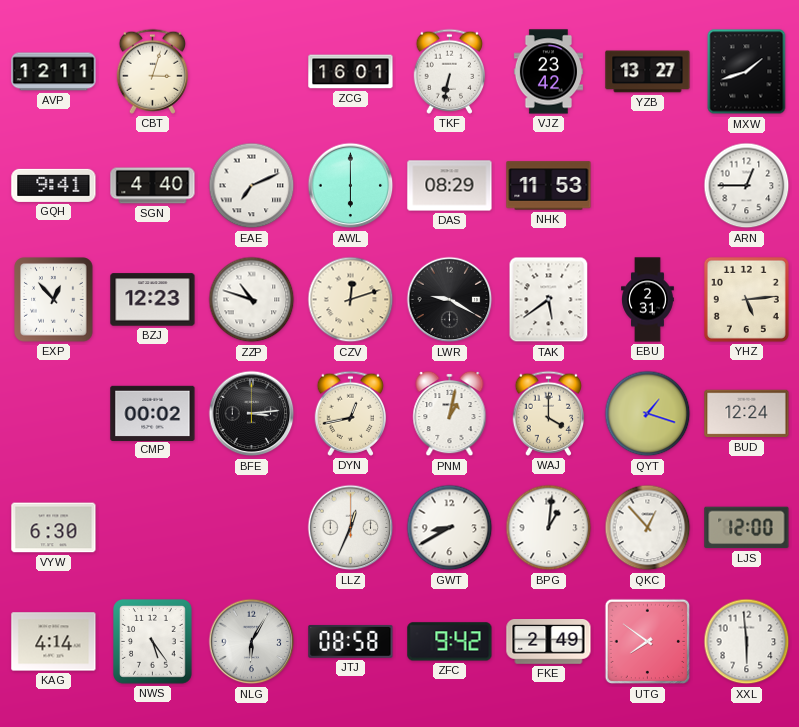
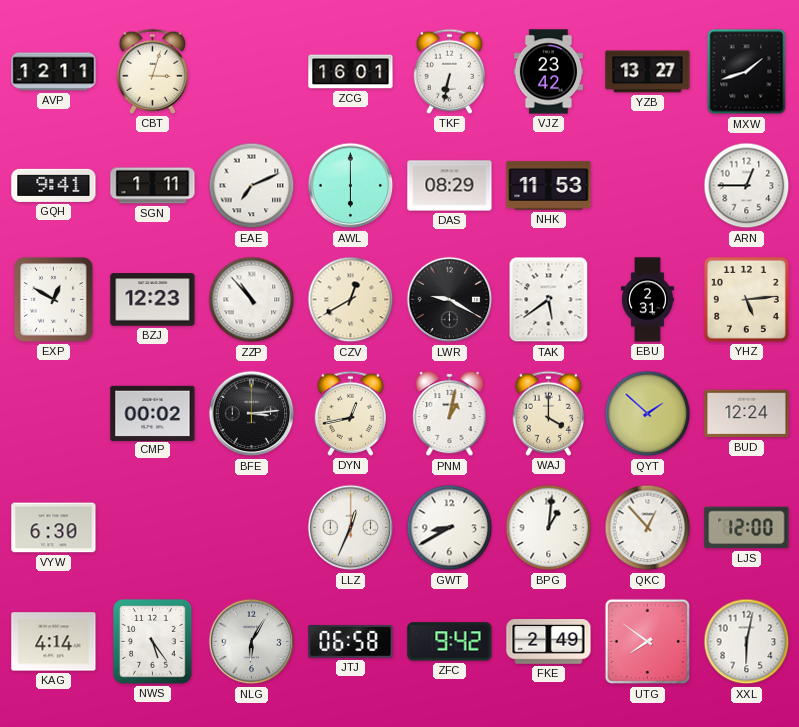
SGN: 4:40 -> 1:11
EXP: 12:53 -> 12:50
ZZP: 10:48 -> 10:53
CZV: 12:12 -> 12:40
QYT: 1:18 -> 1:52
JTJ: 08:58 -> 06:58
XXL: 5:59 -> 6:02
